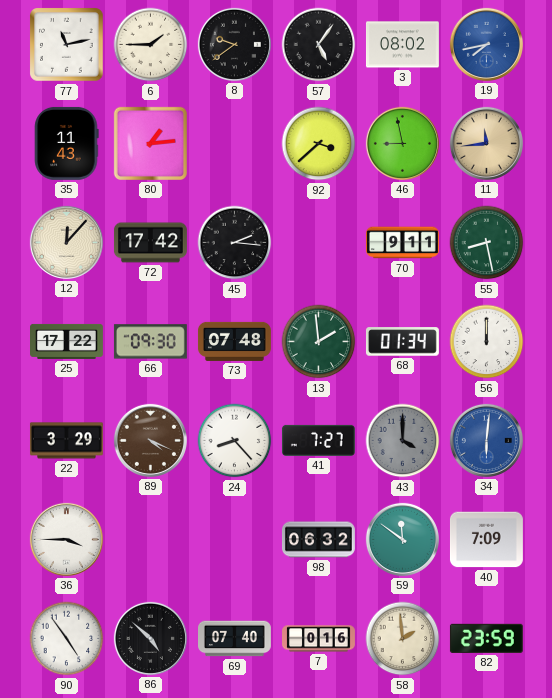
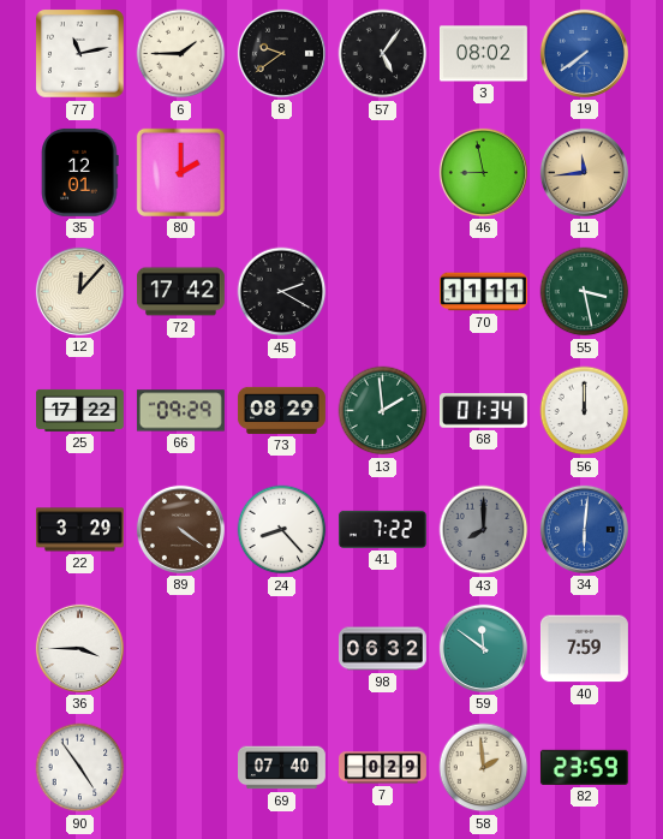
19: 7:43 -> 7:39
35: 11:43 -> 12:01
80: 1:14 -> 2:00
92: 3:38 -> none
45: 2:16 -> 2:20
70: 9:11 -> 11:11
55: 8:28 -> 3:28
66: 09:30 -> 09:29
73: 07:48 -> 08:29
89: 4:19 -> 4:21
41: 7:27 -> 7:22
43: 4:00 -> 8:00
40: 7:09 -> 7:59
86: 4:52 -> none
7: 0:16 -> 0:29
